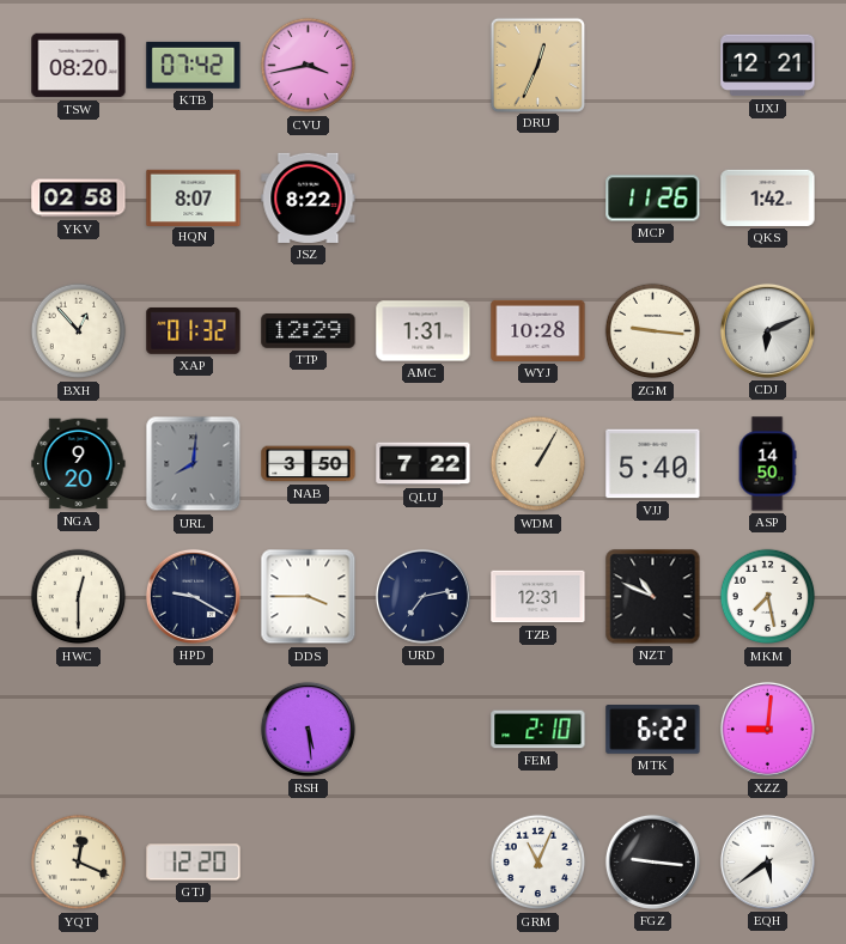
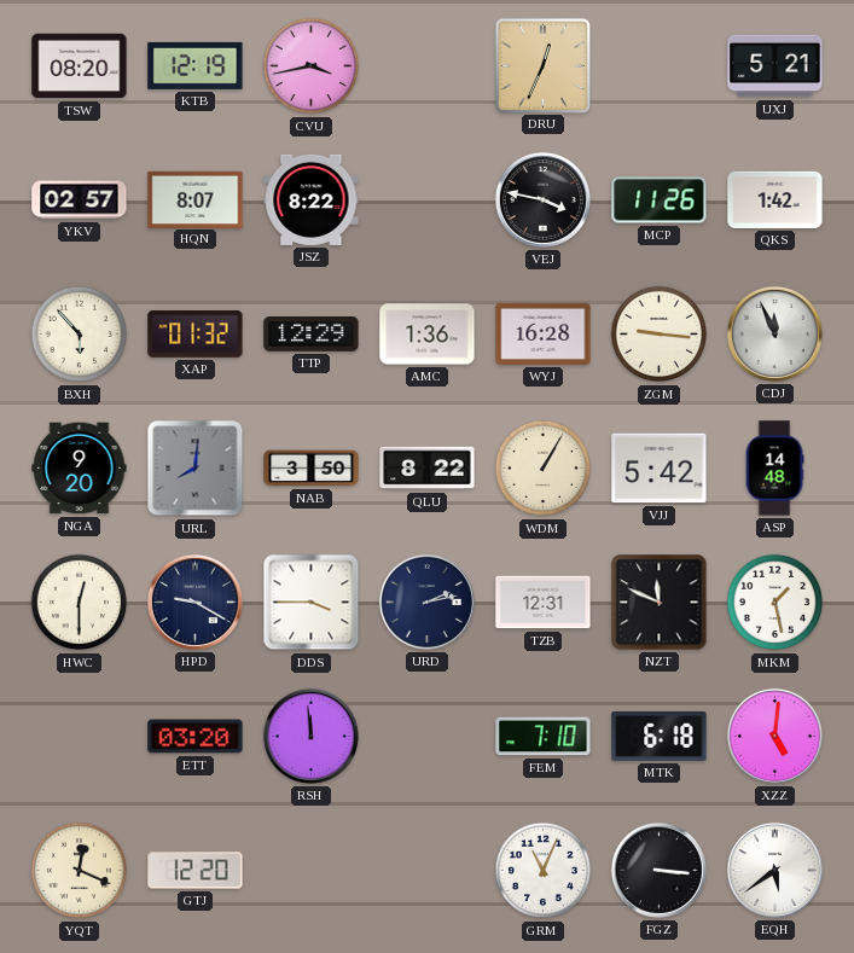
KTB: 07:42 -> 12:19
UXJ: 12:21 -> 5:21
YKV: 02:58 -> 02:57
VEJ: none -> 3:47
BXH: 12:53 -> 5:53
AMC: 1:31 -> 1:36
WYJ: 10:28 -> 16:28
CDJ: 6:11 -> 11:56
QLU: 7:22 -> 8:22
VJJ: 5:40 -> 5:42
ASP: 14:50 -> 14:48
URD: 7:13 -> 2:13
NZT: 10:49 -> 11:49
MKM: 7:28 -> 1:28
ETT: none -> 03:20
RSH: 5:29 -> 11:59
FEM: 2:10 -> 7:10
MTK: 6:22 -> 6:18
XZZ: 9:01 -> 5:01
FGZ: 9:16 -> 3:16
